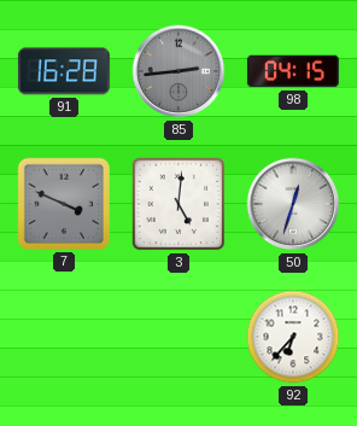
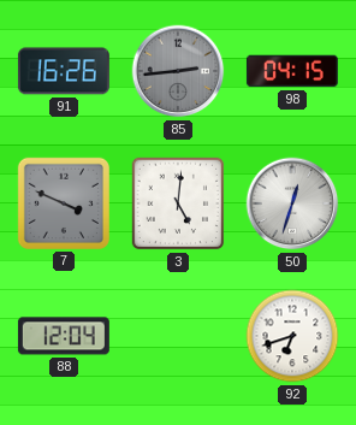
91: 16:28 -> 16:26
88: none -> 12:04
92: 6:37 -> 6:42
